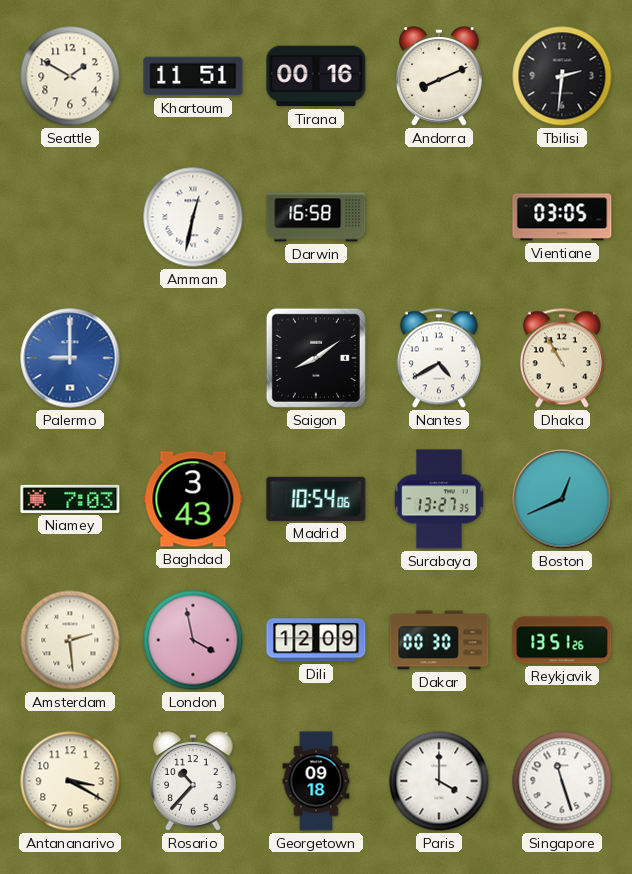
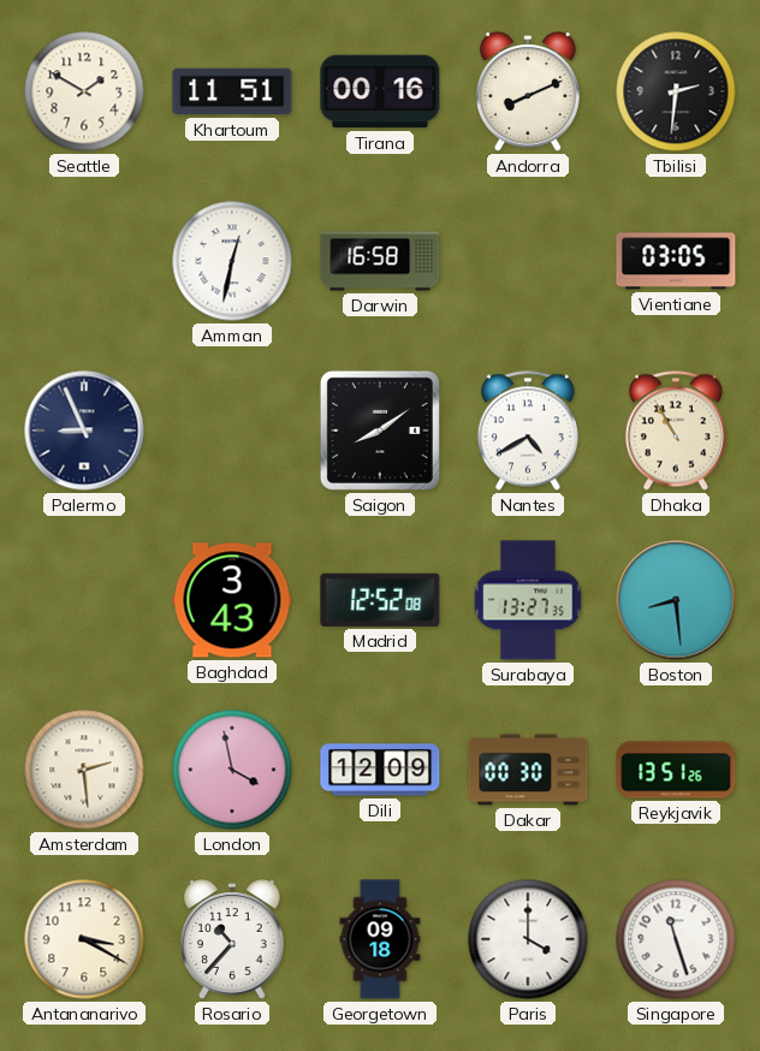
Palermo: 9:00 -> 8:56
Palermo dial: blue -> navy
Niamey: 7:03 -> none
Madrid: 10:54 -> 12:52
Boston: 12:41 -> 8:29
